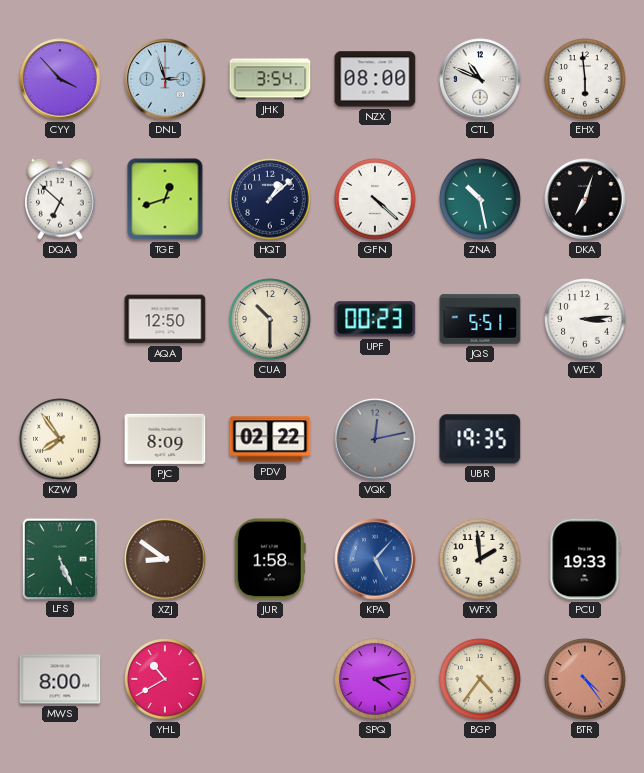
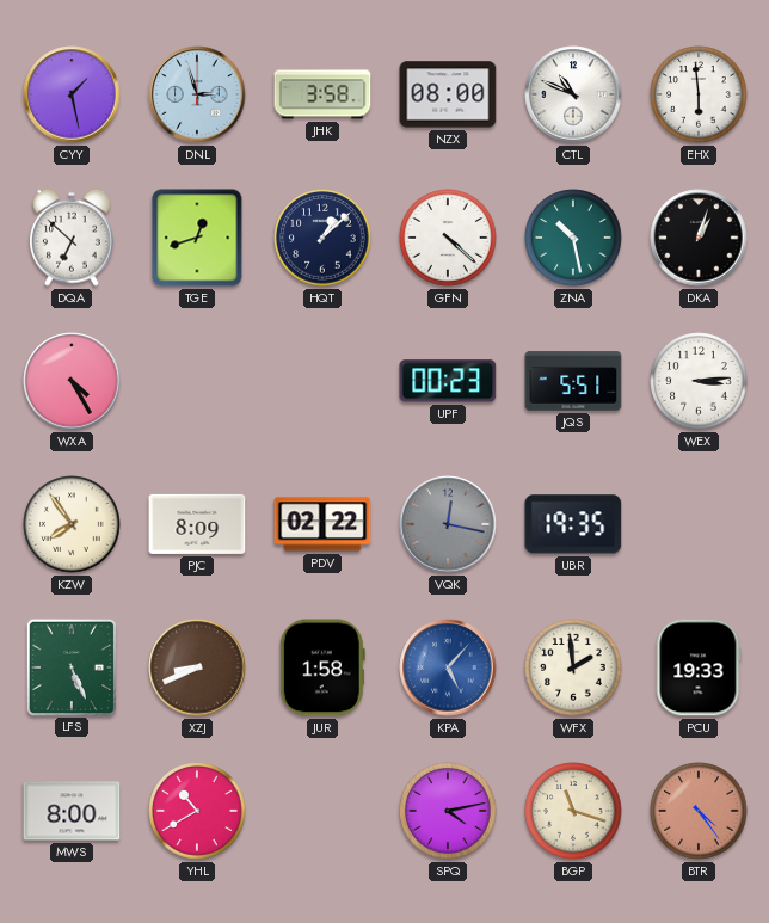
CYY: 3:53 -> 1:28
JHK: 3:54 -> 3:58
DKA: 7:03 -> 1:03
WXA: none -> 4:25
AQA: 12:50 -> none
CUA: 10:30 -> none
VQK: 12:13 -> 12:17
XZJ: 8:51 -> 8:41
BGP: 4:36 -> 11:18
